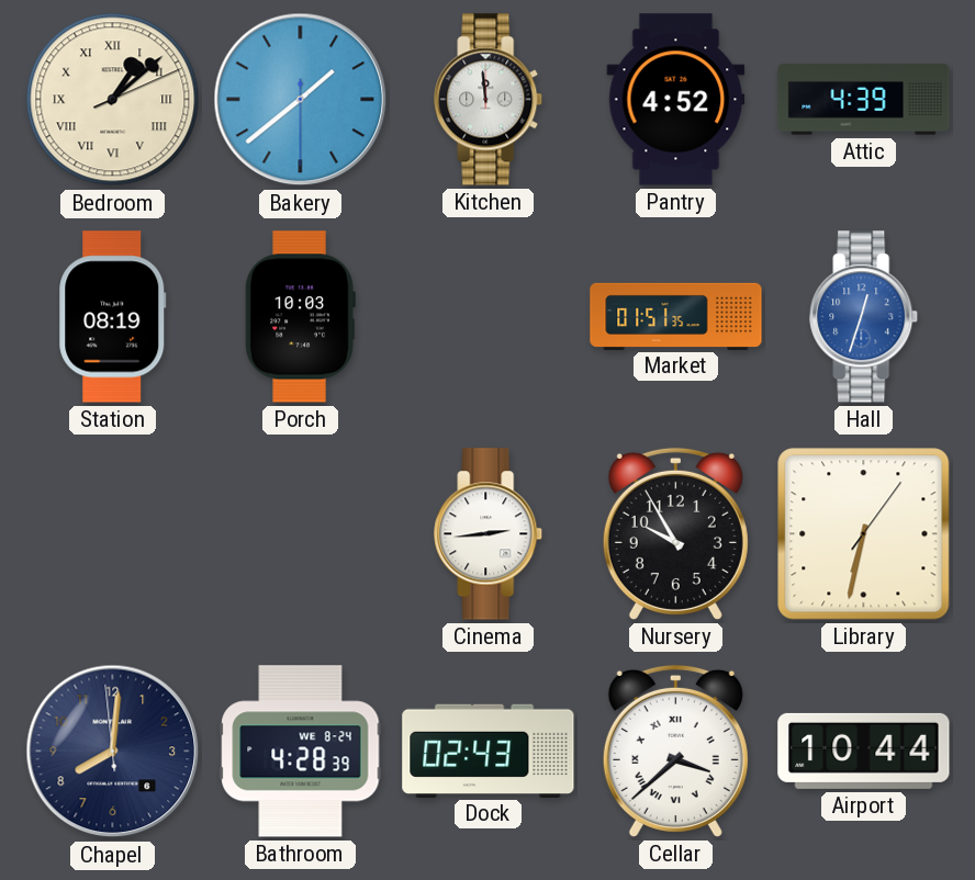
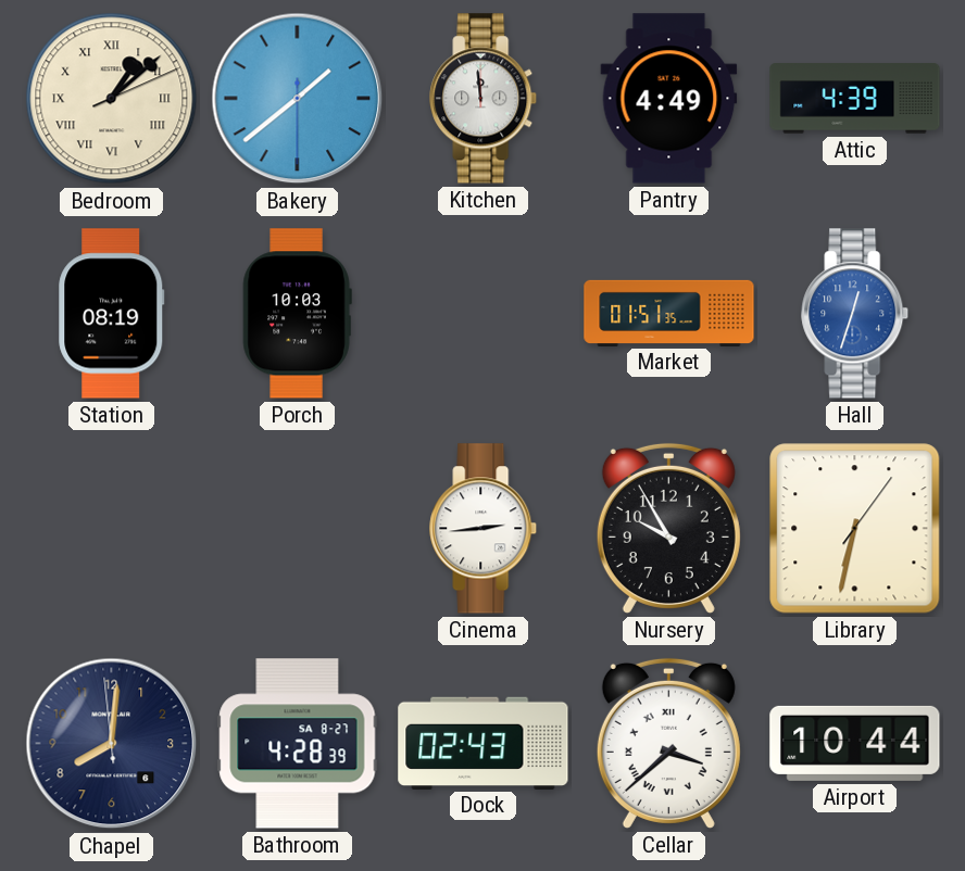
Pantry: 4:52 -> 4:49
Bathroom date: WE 8-24 -> SA 8-27
